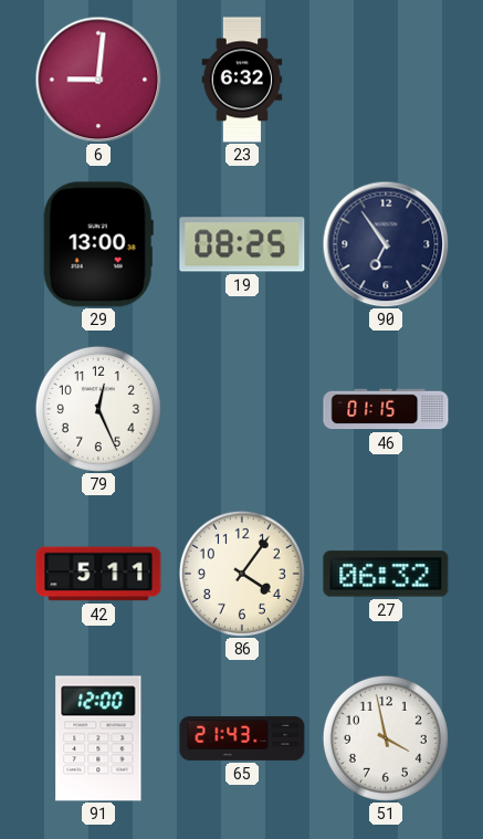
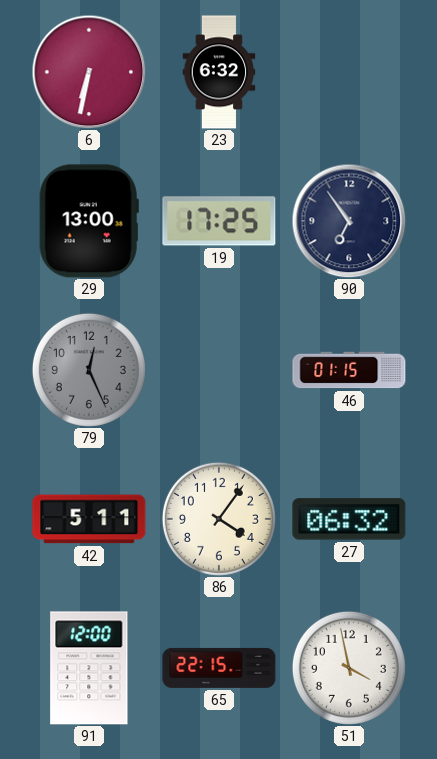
6: 9:01 -> 6:32
19: 08:25 -> 17:25
79 dial: white -> grey
65: 21:43 -> 22:15
